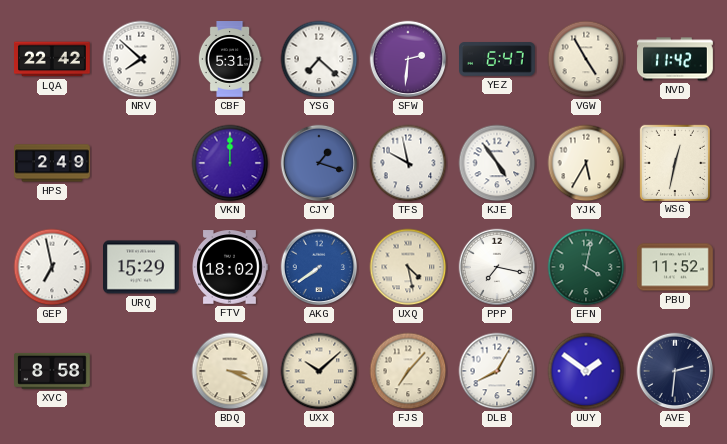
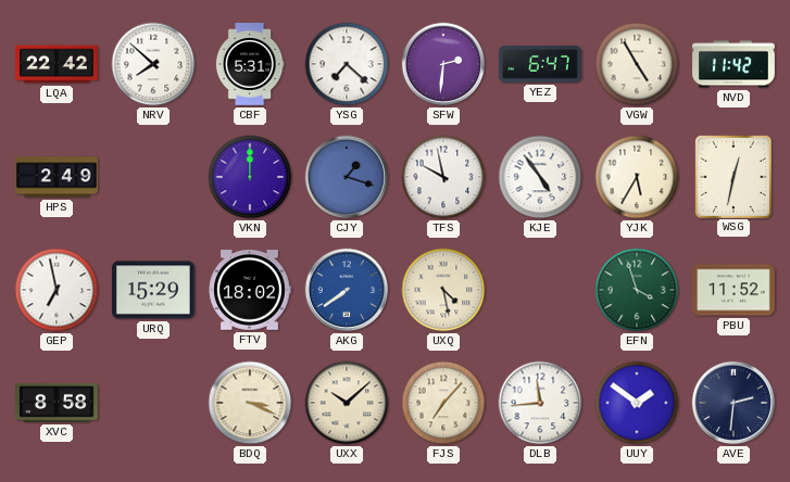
PPP: 7:17 -> none
EFN: 4:02 -> 3:57
DLB: 8:05 -> 11:44
